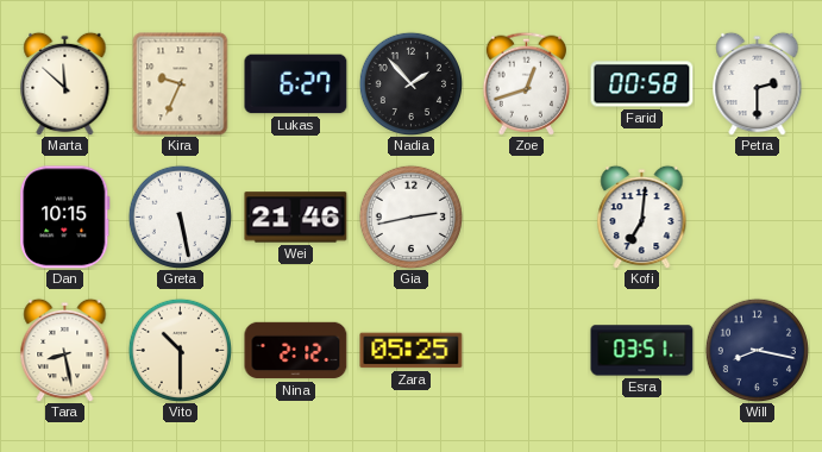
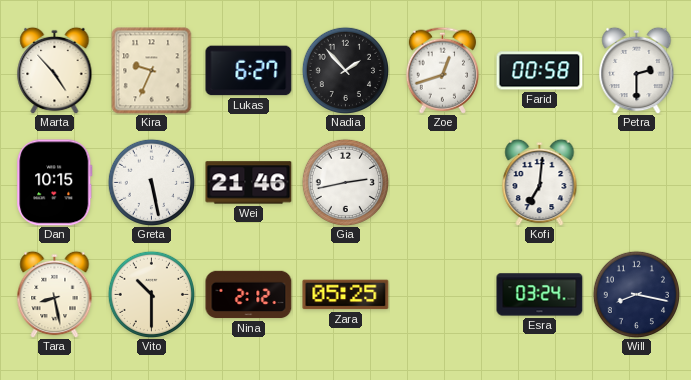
Marta: 11:52 -> 4:53
Esra: 03:51 -> 03:24
